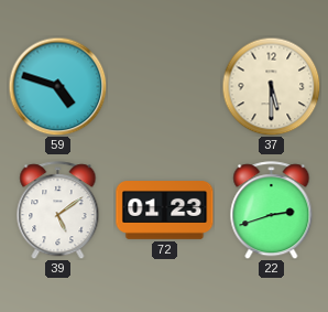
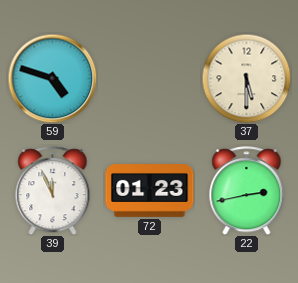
39: 5:09 -> 11:56
22: 2:42 -> 2:43
